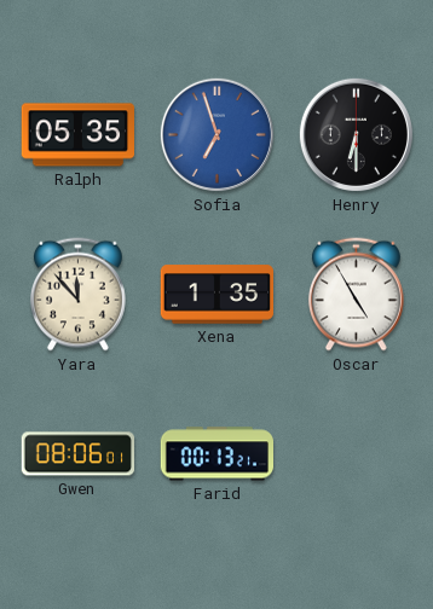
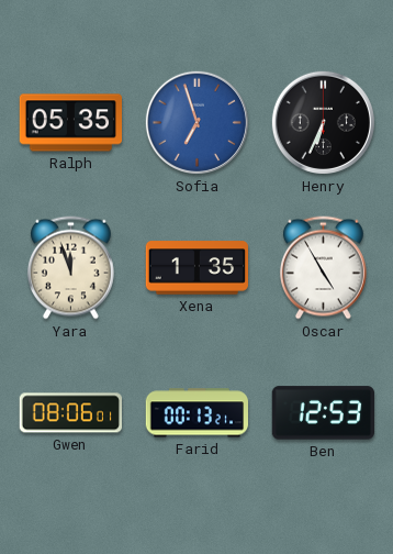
Henry: 6:30 -> 6:34
Yara: 11:53 -> 11:57
Ben: none -> 12:53
